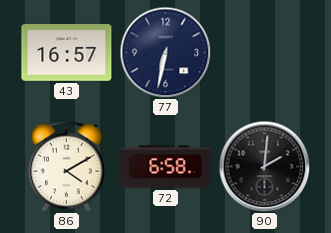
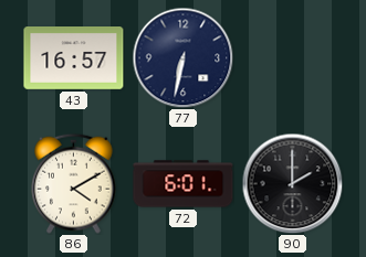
72: 6:58 -> 6:01
90: 2:01 -> 2:00
